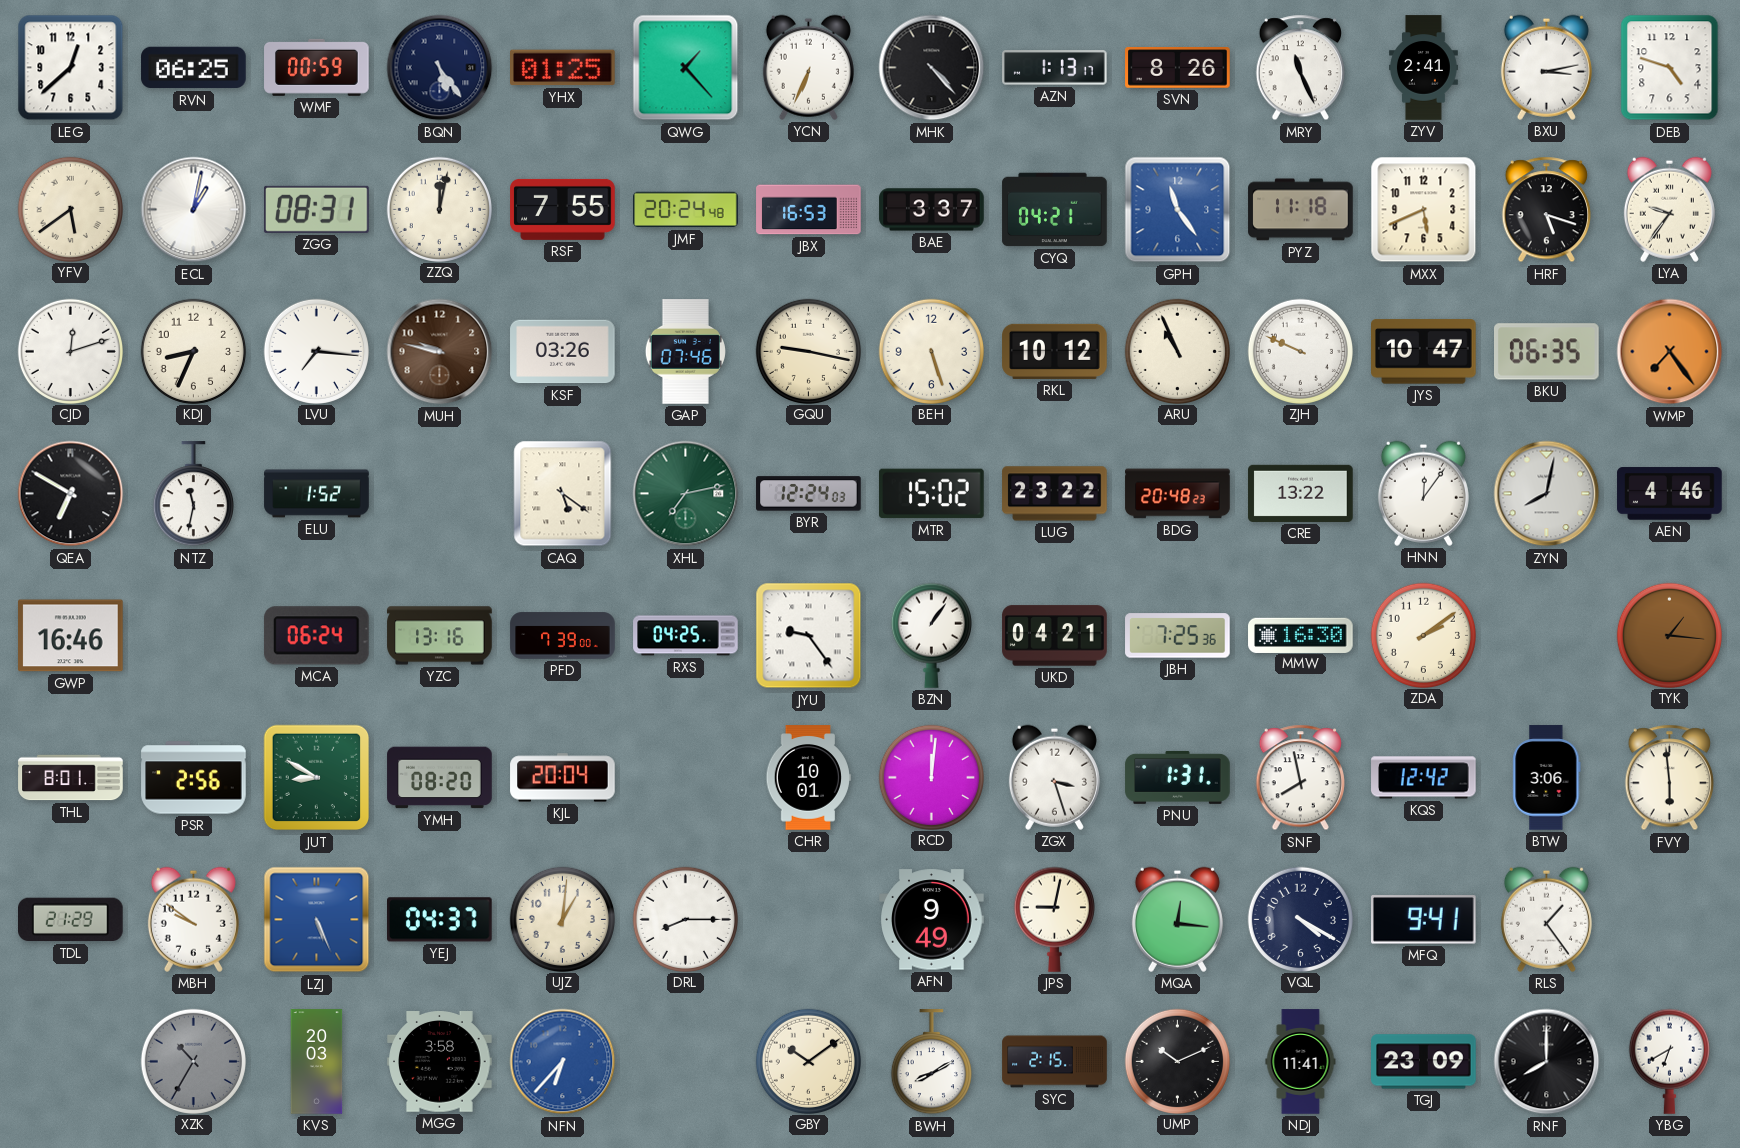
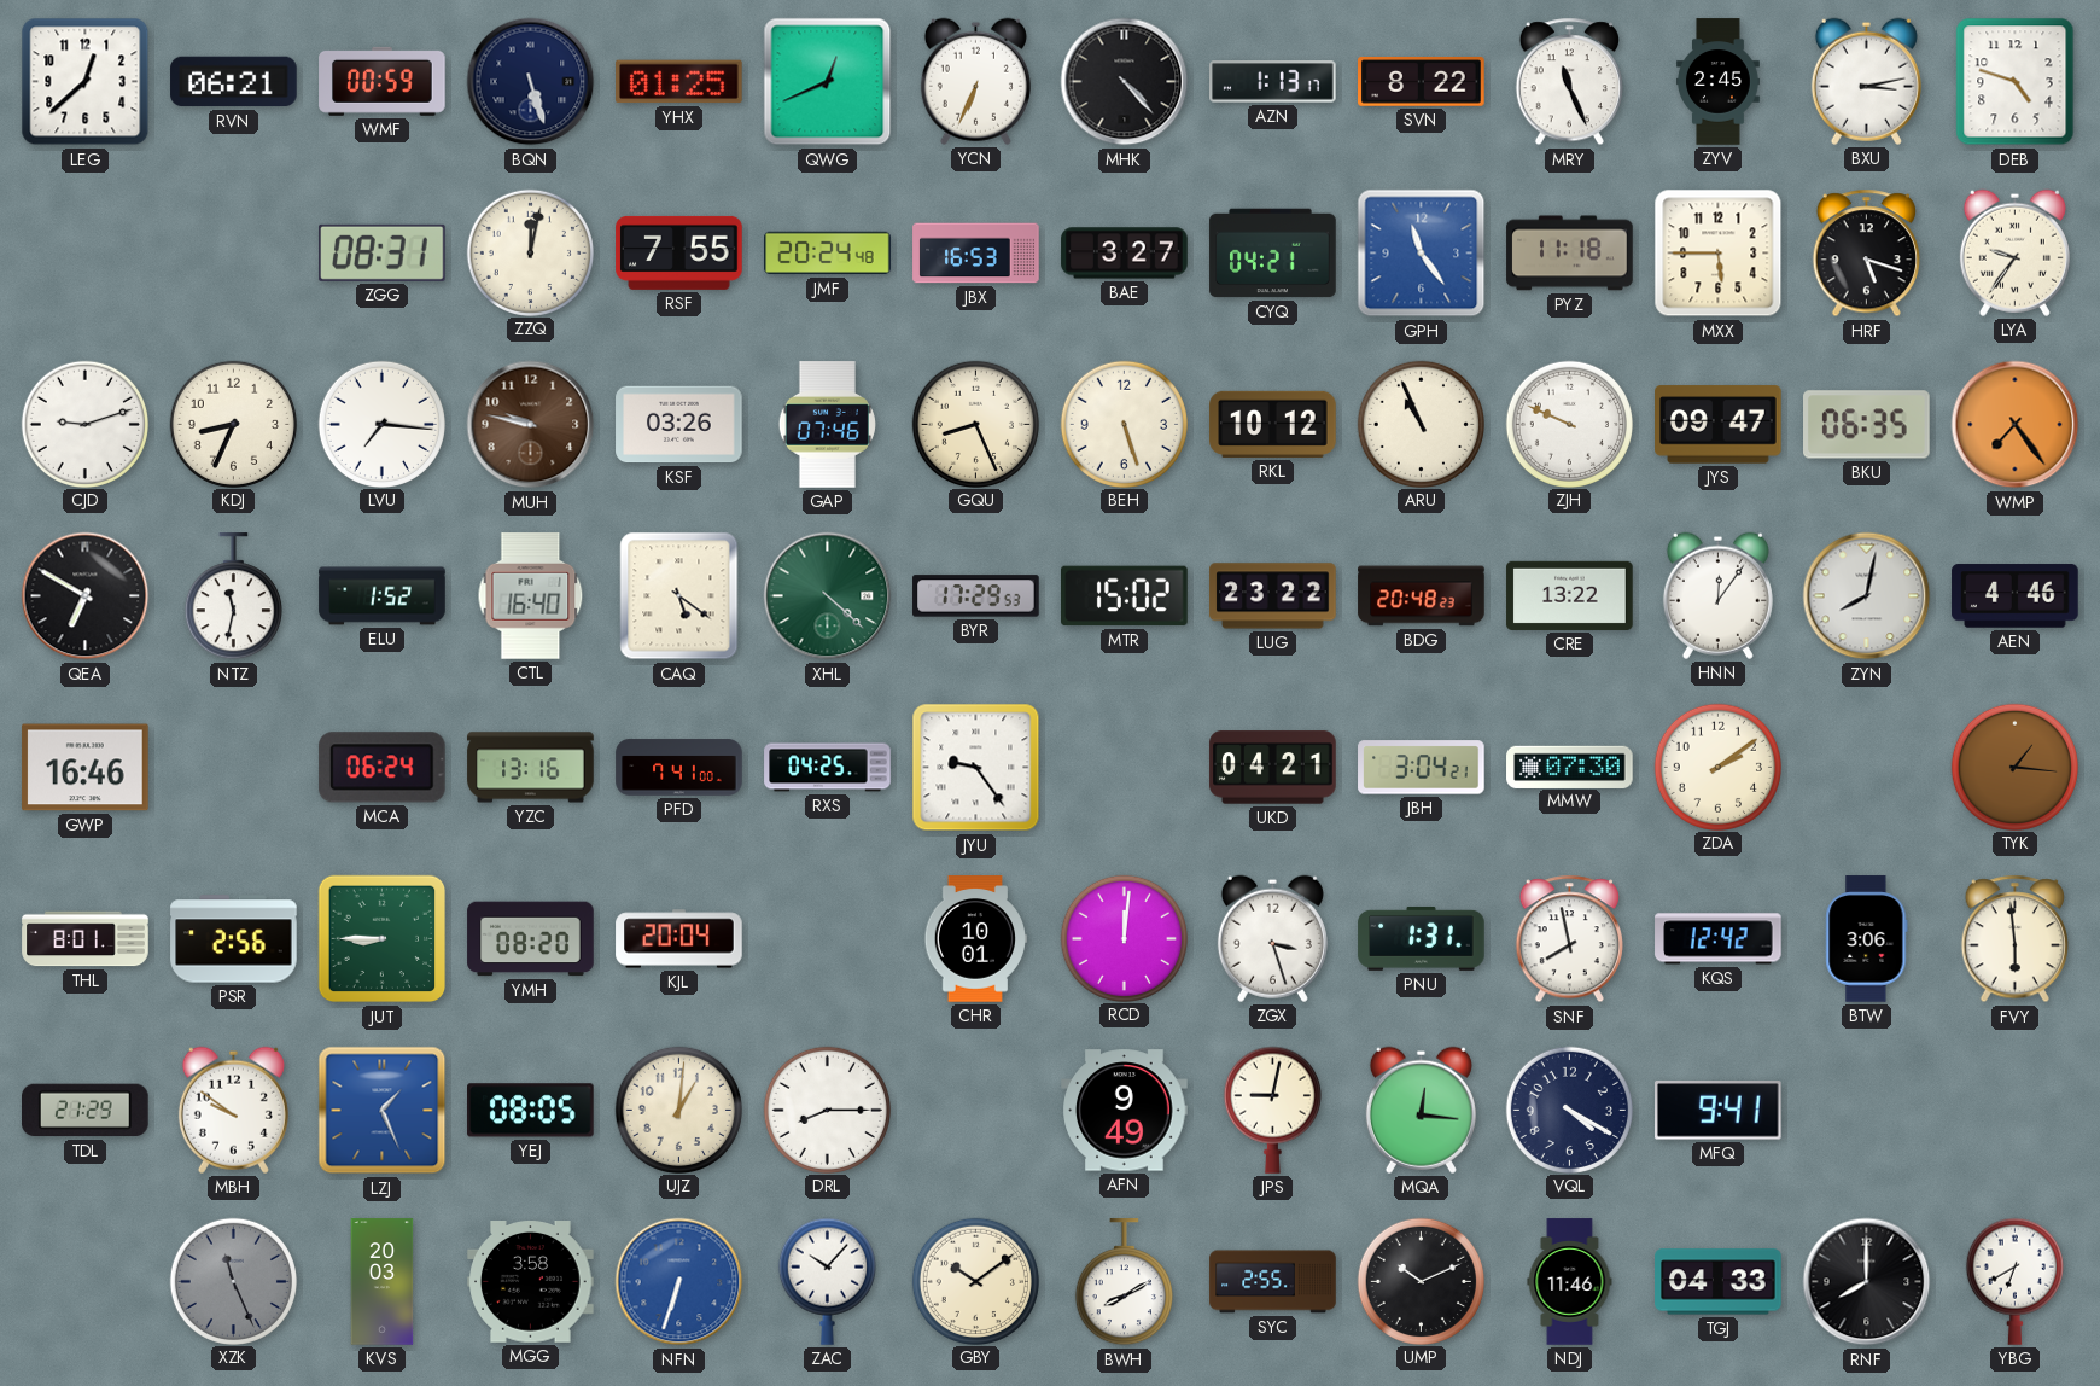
RVN: 06:25 -> 06:21
BQN: 5:24 -> 5:27
QWG: 1:23 -> 12:41
SVN: 8:26 -> 8:22
ZYV: 2:41 -> 2:45
YFV: 5:39 -> none
ECL: 1:02 -> none
BAE: 3:37 -> 3:27
MXX: 5:41 -> 5:45
CJD: 12:12 -> 9:12
GQU: 9:17 -> 8:26
JYS: 10:47 -> 09:47
CTL: none -> 16:40
XHL: 7:13 -> 4:22
BYR: 12:24 -> 17:29
PFD: 7:39 -> 7:41
BZN: 1:06 -> none
JBH: 7:25 -> 3:04
MMW: 16:30 -> 07:30
JUT: 8:50 -> 8:45
LZJ: 5:26 -> 1:26
YEJ: 04:37 -> 08:05
RLS: 1:24 -> none
XZK: 10:35 -> 11:26
NFN: 6:37 -> 6:33
ZAC: none -> 10:07
SYC: 2:15 -> 2:55
NDJ: 11:41 -> 11:46
TGJ: 23:09 -> 04:33
